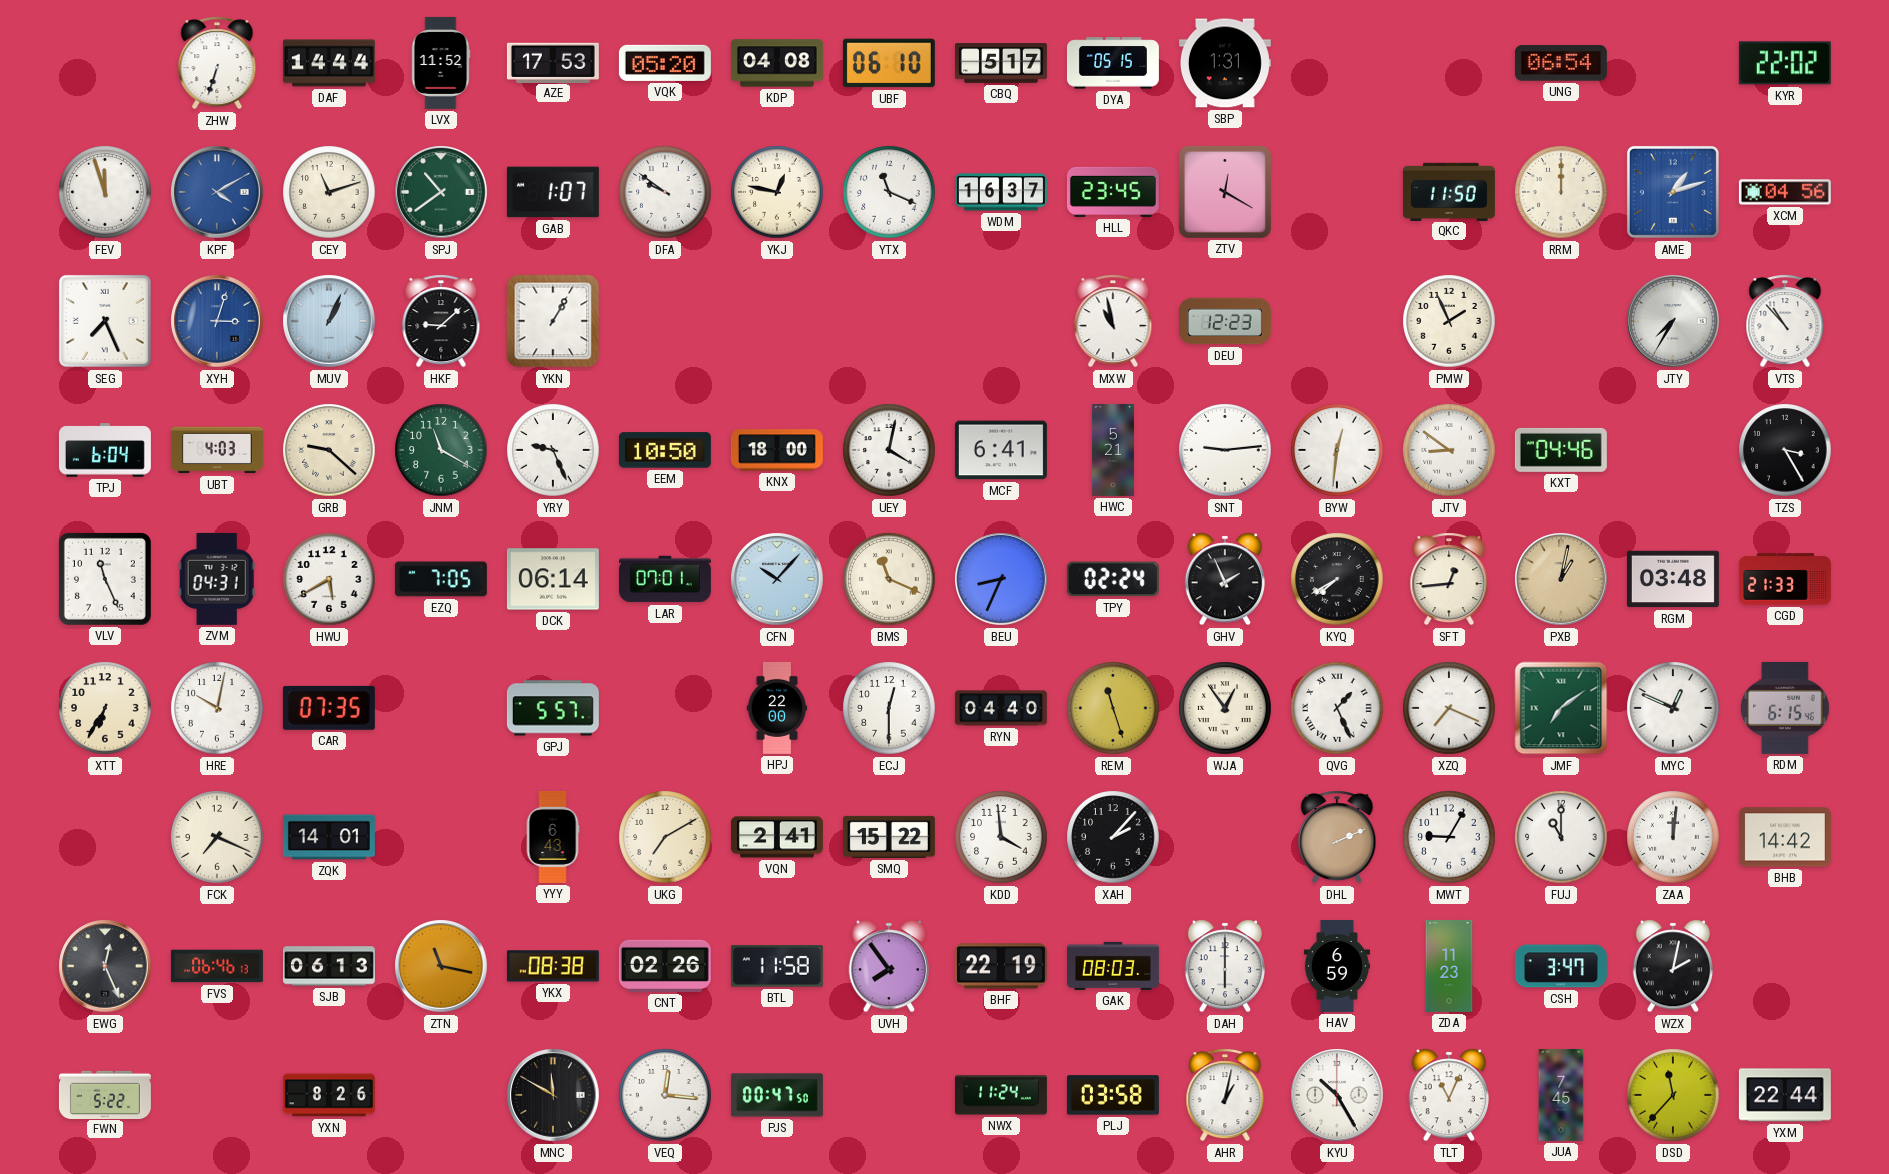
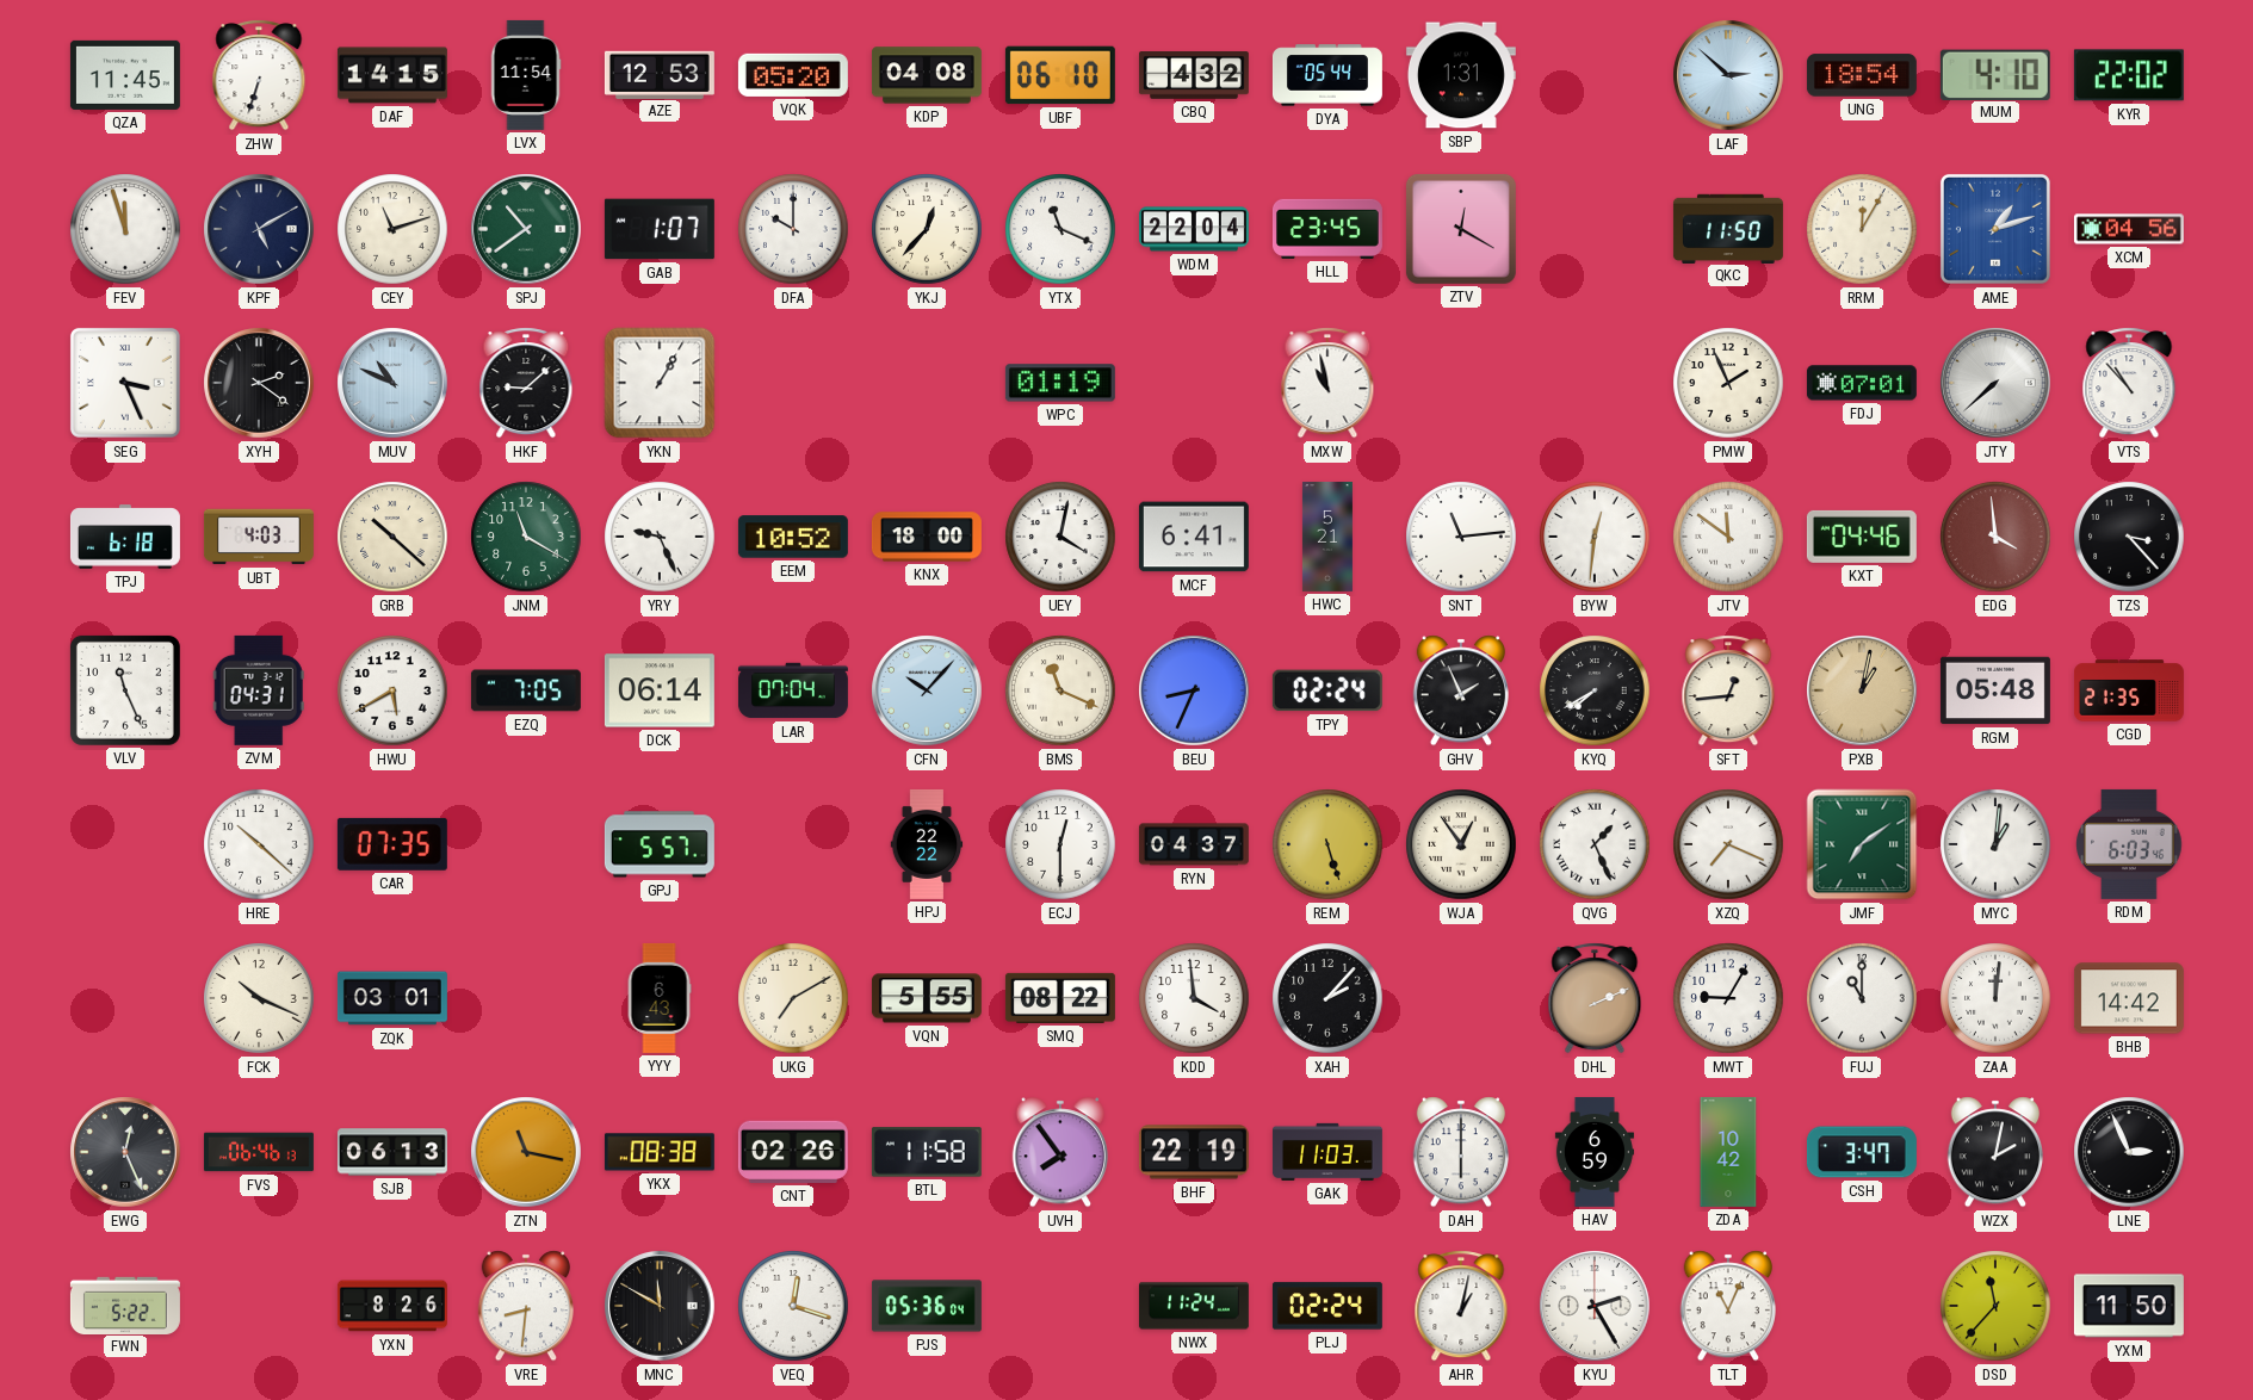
QZA: none -> 11:45
DAF: 14:44 -> 14:15
LVX: 11:52 -> 11:54
AZE: 17:53 -> 12:53
CBQ: 5:17 -> 4:32
DYA: 05:15 -> 05:44
LAF: none -> 2:52
UNG: 06:54 -> 18:54
MUM: none -> 4:10
KPF: 4:10 -> 5:10
KPF dial: blue -> navy
DFA: 9:51 -> 10:00
YKJ: 12:47 -> 12:37
WDM: 16:37 -> 22:04
RRM: 12:00 -> 12:05
SEG: 7:26 -> 3:26
XYH: 3:03 -> 2:21
XYH dial: blue -> black
MUV: 1:04 -> 10:49
WPC: none -> 01:19
DEU: 12:23 -> none
FDJ: none -> 07:01
JTY: 7:35 -> 7:38
TPJ: 6:04 -> 6:18
GRB: 9:22 -> 10:22
EEM: 10:50 -> 10:52
SNT: 9:14 -> 11:14
JTV: 8:51 -> 11:51
EDG: none -> 3:59
TZS: 3:25 -> 3:23
LAR: 07:01 -> 07:04
RGM: 03:48 -> 05:48
CGD: 21:33 -> 21:35
XTT: 6:35 -> none
HRE: 10:02 -> 10:22
HPJ: 22:00 -> 22:22
RYN: 04:40 -> 04:37
REM: 11:27 -> 5:27
MYC: 12:49 -> 1:01
RDM: 6:15 -> 6:03
FCK: 7:19 -> 10:19
ZQK: 14:01 -> 03:01
VQN: 2:41 -> 5:55
SMQ: 15:22 -> 08:22
GAK: 08:03 -> 11:03
ZDA: 11:23 -> 10:42
LNE: none -> 2:56
VRE: none -> 8:31
VEQ: 12:16 -> 12:18
PJS: 00:47 -> 05:36
PLJ: 03:58 -> 02:24
KYU: 10:25 -> 2:25
JUA: 7:45 -> none
YXM: 22:44 -> 11:50
